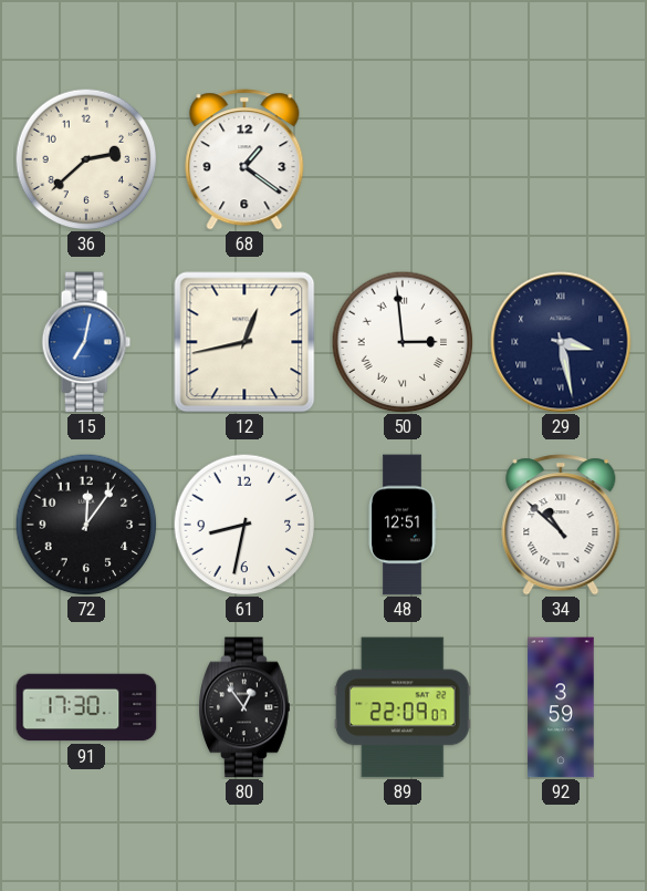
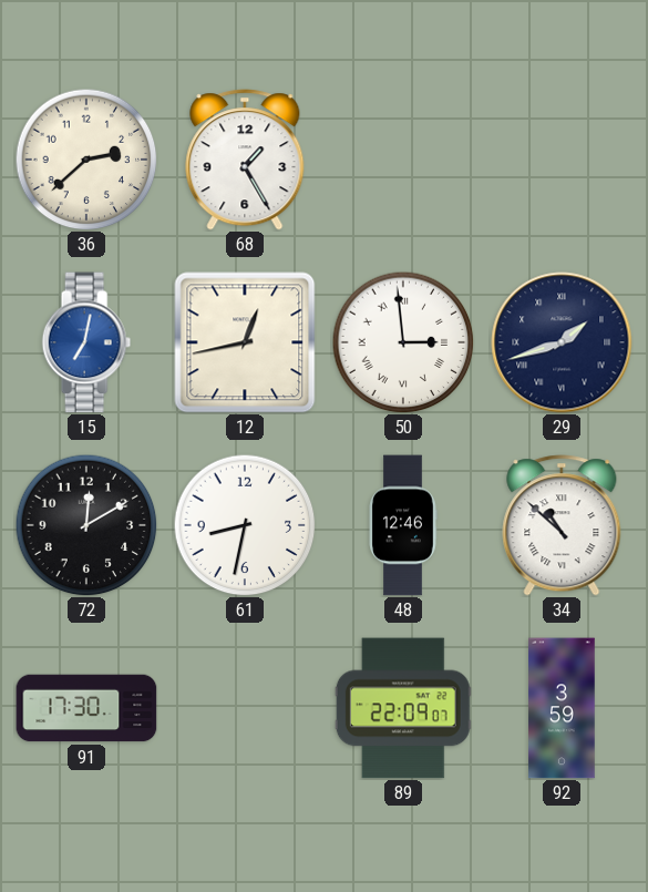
68: 1:21 -> 1:25
29: 3:28 -> 1:42
72: 12:06 -> 12:10
48: 12:51 -> 12:46
80: 12:54 -> none
